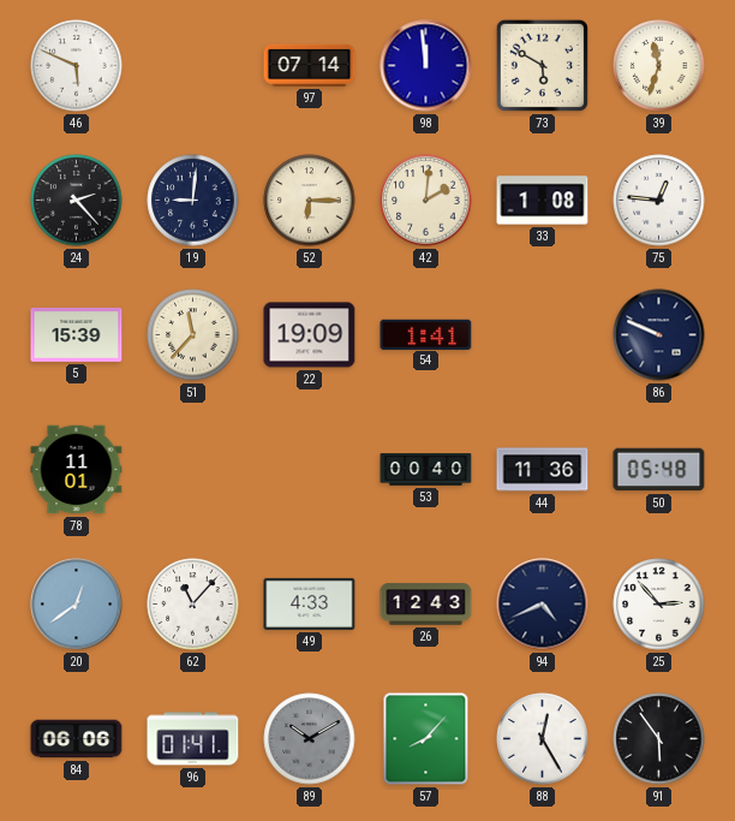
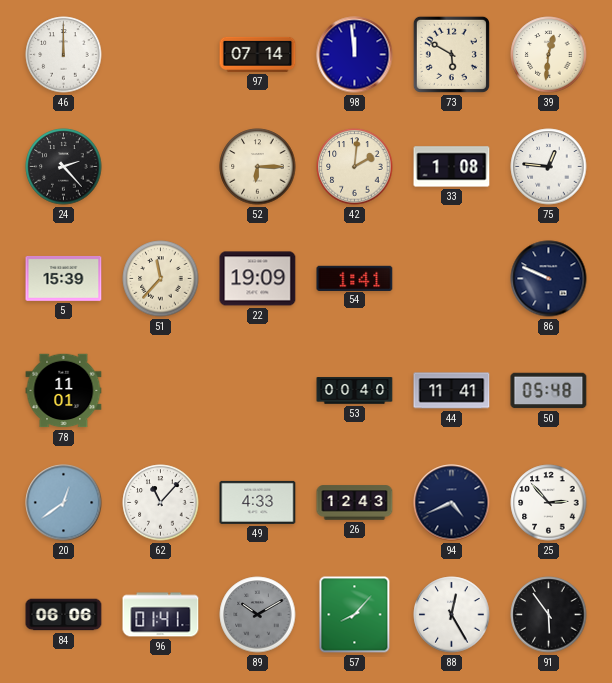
46: 5:49 -> 12:00
39: 11:33 -> 12:31
19: 9:01 -> none
44: 11:36 -> 11:41
